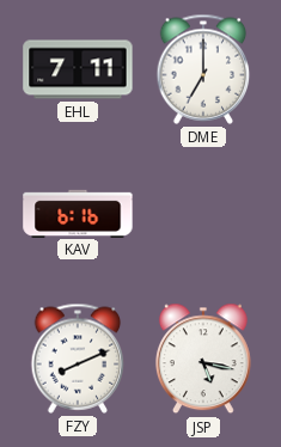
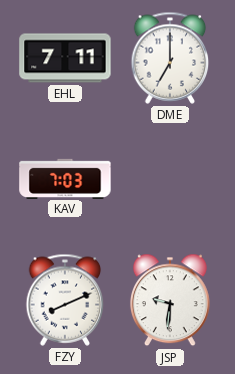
KAV: 6:16 -> 7:03
JSP: 5:17 -> 9:31
